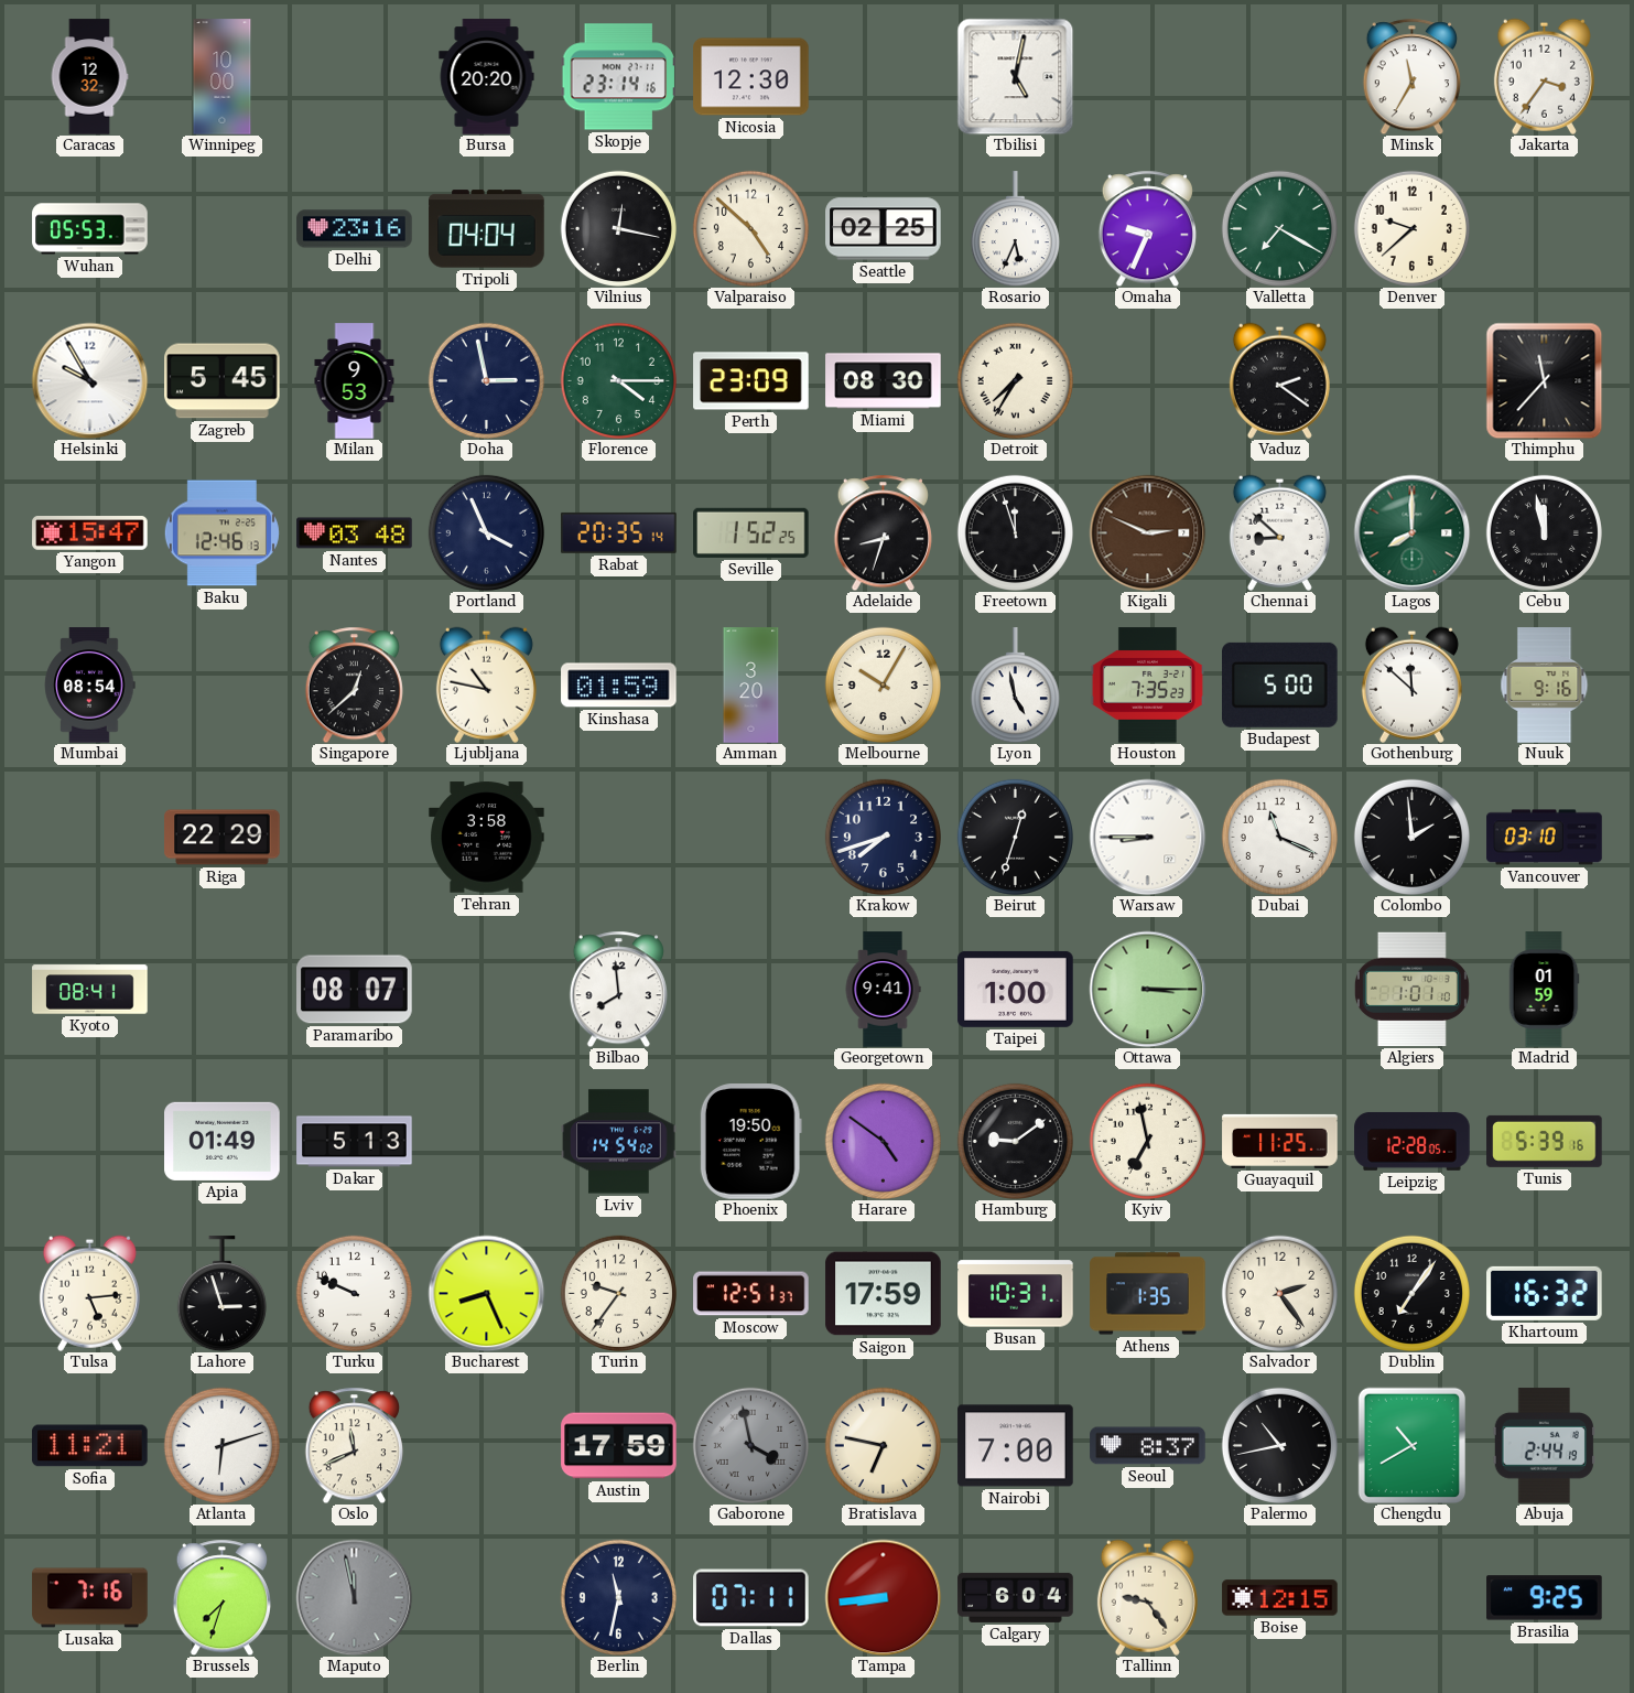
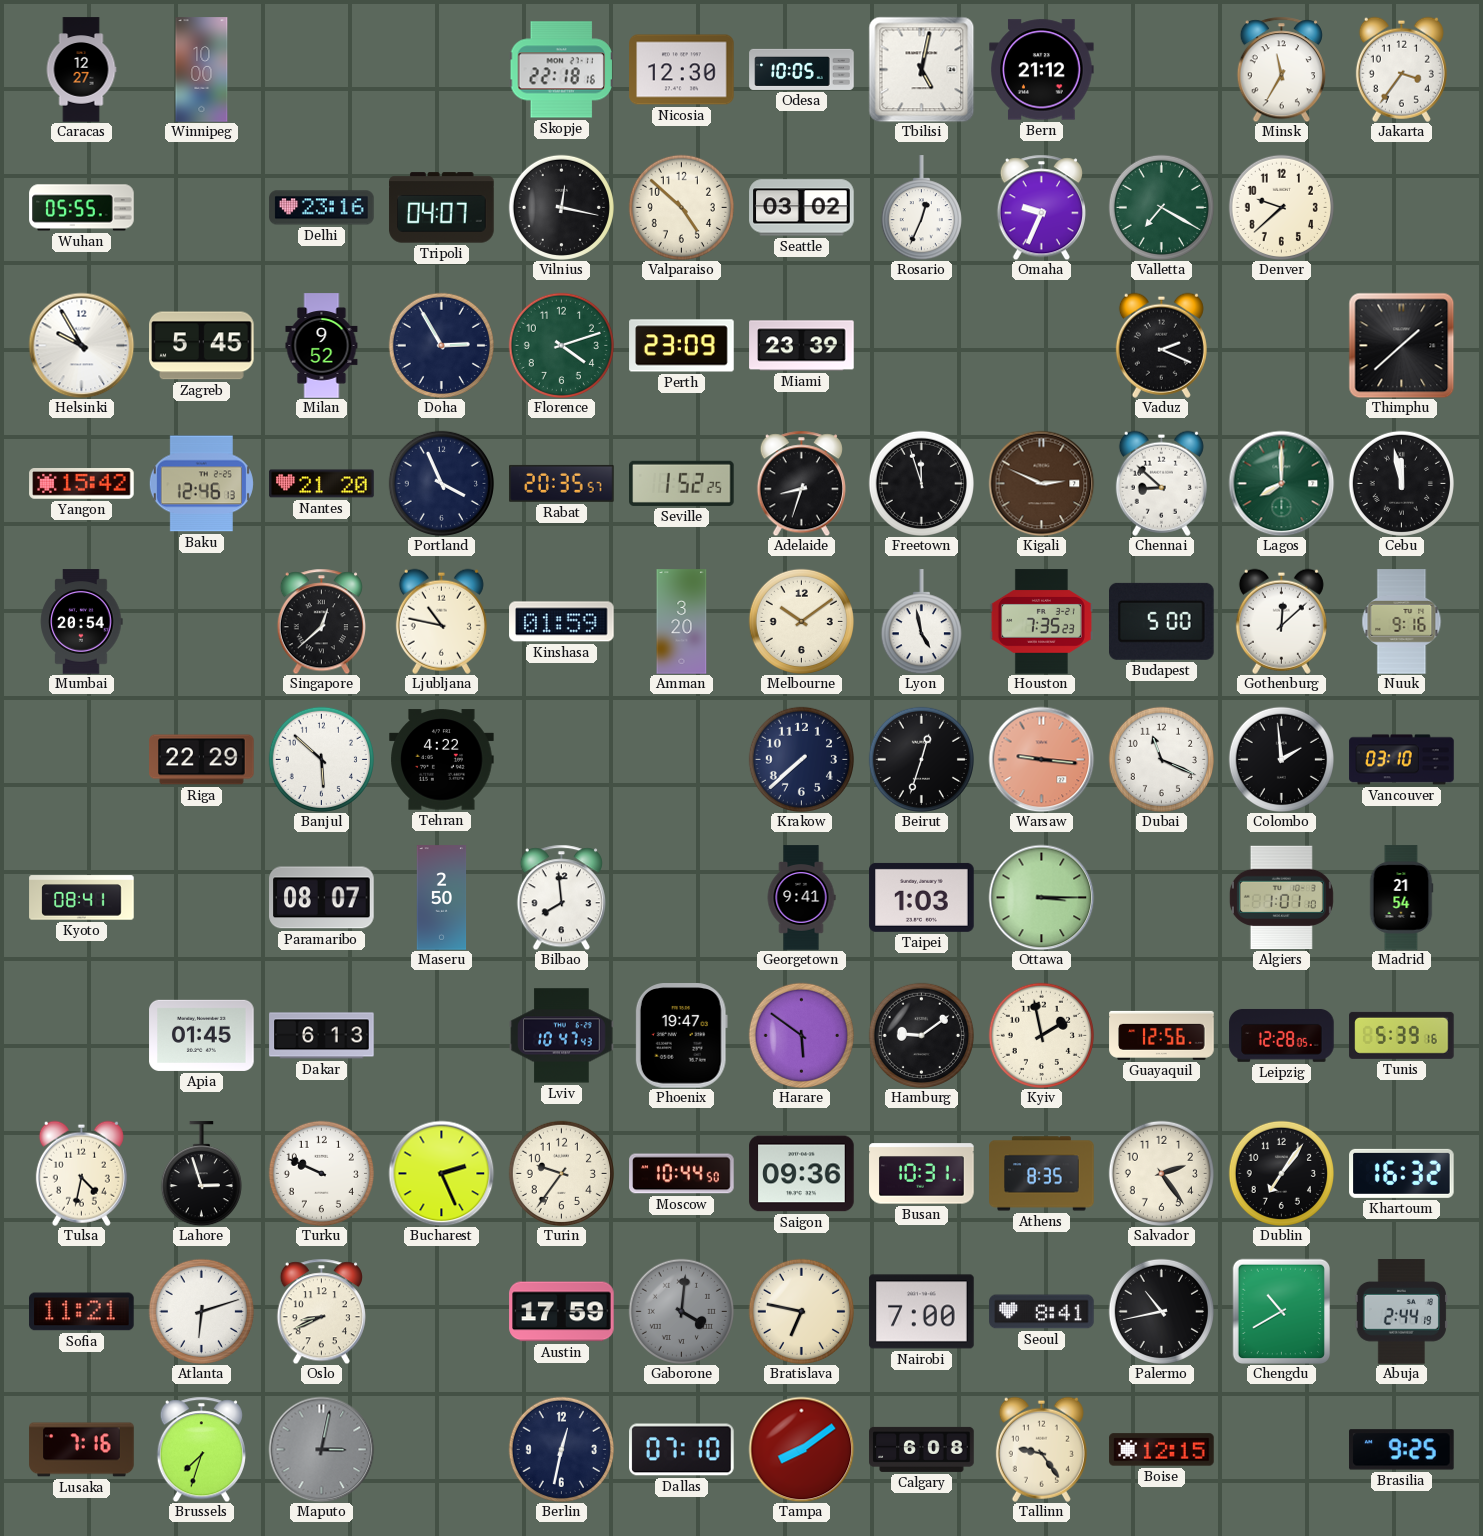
Caracas: 12:32 -> 12:27
Bursa: 20:20 -> none
Skopje: 23:14 -> 22:18
Odesa: none -> 10:05
Bern: none -> 21:12
Wuhan: 05:53 -> 05:55
Tripoli: 04:04 -> 04:07
Seattle: 02:25 -> 03:02
Rosario: 5:34 -> 12:34
Milan: 9:53 -> 9:52
Doha: 2:58 -> 2:55
Florence: 4:15 -> 4:12
Miami: 08:30 -> 23:39
Detroit: 7:35 -> none
Vaduz: 2:21 -> 2:19
Thimphu: 11:37 -> 1:38
Yangon: 15:47 -> 15:42
Nantes: 03:48 -> 21:20
Rabat: 20:35:14 -> 20:35:57
Mumbai: 08:54 -> 20:54
Melbourne: 10:05 -> 10:09
Gothenburg: 11:52 -> 12:08
Banjul: none -> 5:52
Tehran: 3:58 -> 4:22
Krakow: 7:42 -> 7:38
Warsaw: 8:45 -> 9:16
Warsaw dial: white -> salmon
Maseru: none -> 2:50
Taipei: 1:00 -> 1:03
Madrid: 01:59 -> 21:54
Apia: 01:49 -> 01:45
Dakar: 5:13 -> 6:13
Lviv: 14:54 -> 10:47
Phoenix: 19:50 -> 19:47
Harare: 4:51 -> 5:51
Kyiv: 6:58 -> 1:58
Guayaquil: 11:25 -> 12:56
Tulsa: 5:14 -> 4:32
Bucharest: 8:26 -> 2:26
Moscow: 12:51 -> 10:44
Saigon: 17:59 -> 09:36
Athens: 1:35 -> 8:35
Oslo: 11:41 -> 8:41
Gaborone: 3:58 -> 4:01
Seoul: 8:37 -> 8:41
Maputo: 11:58 -> 3:02
Berlin: 11:32 -> 12:32
Dallas: 07:11 -> 07:10
Tampa: 8:44 -> 8:09
Calgary: 6:04 -> 6:08
